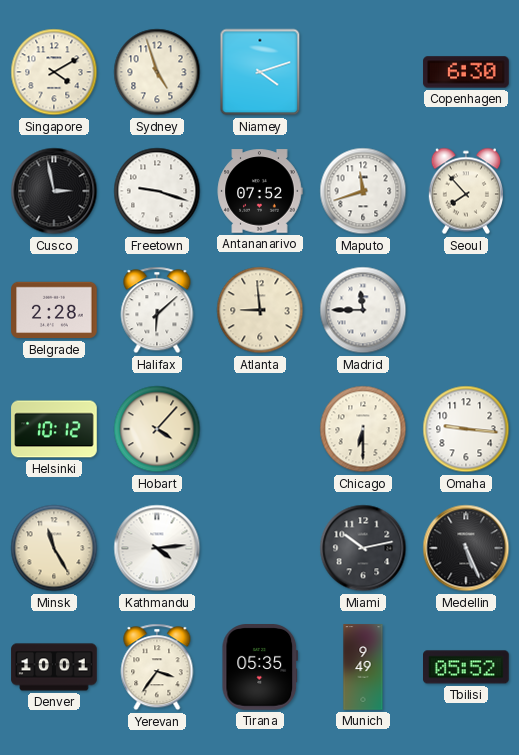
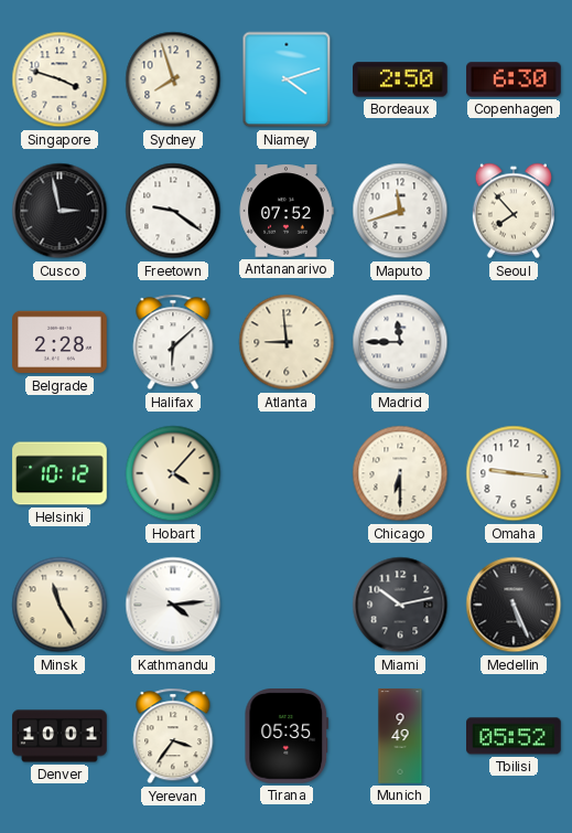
Singapore: 4:10 -> 3:48
Sydney: 4:57 -> 7:57
Bordeaux: none -> 2:50
Freetown: 9:18 -> 9:21
